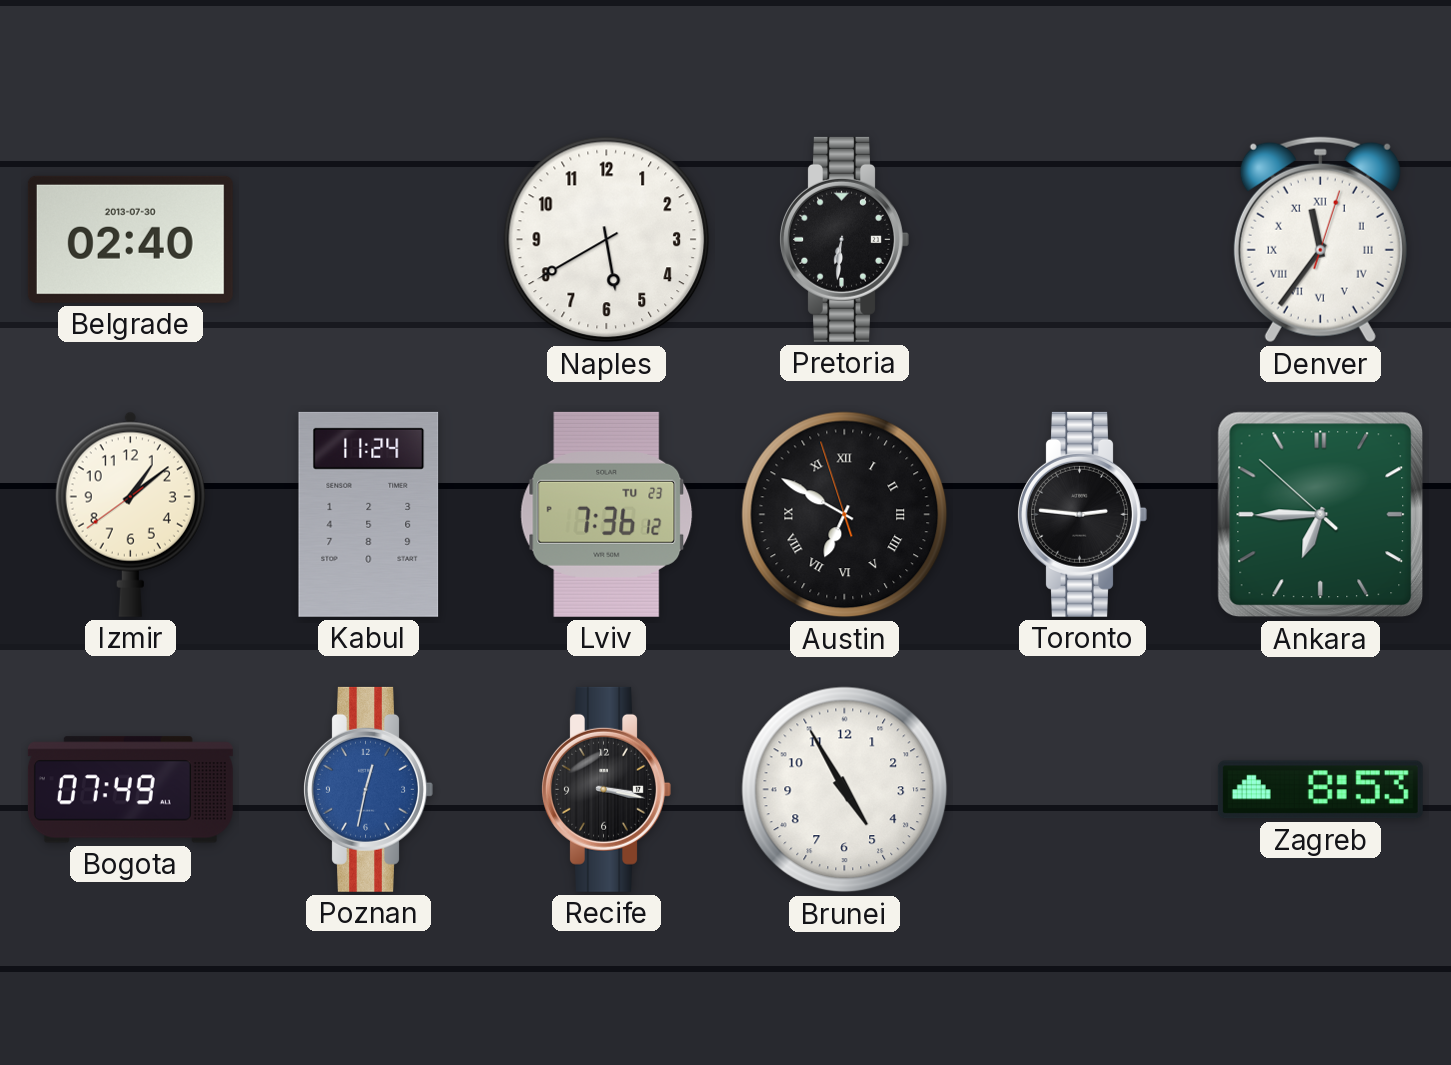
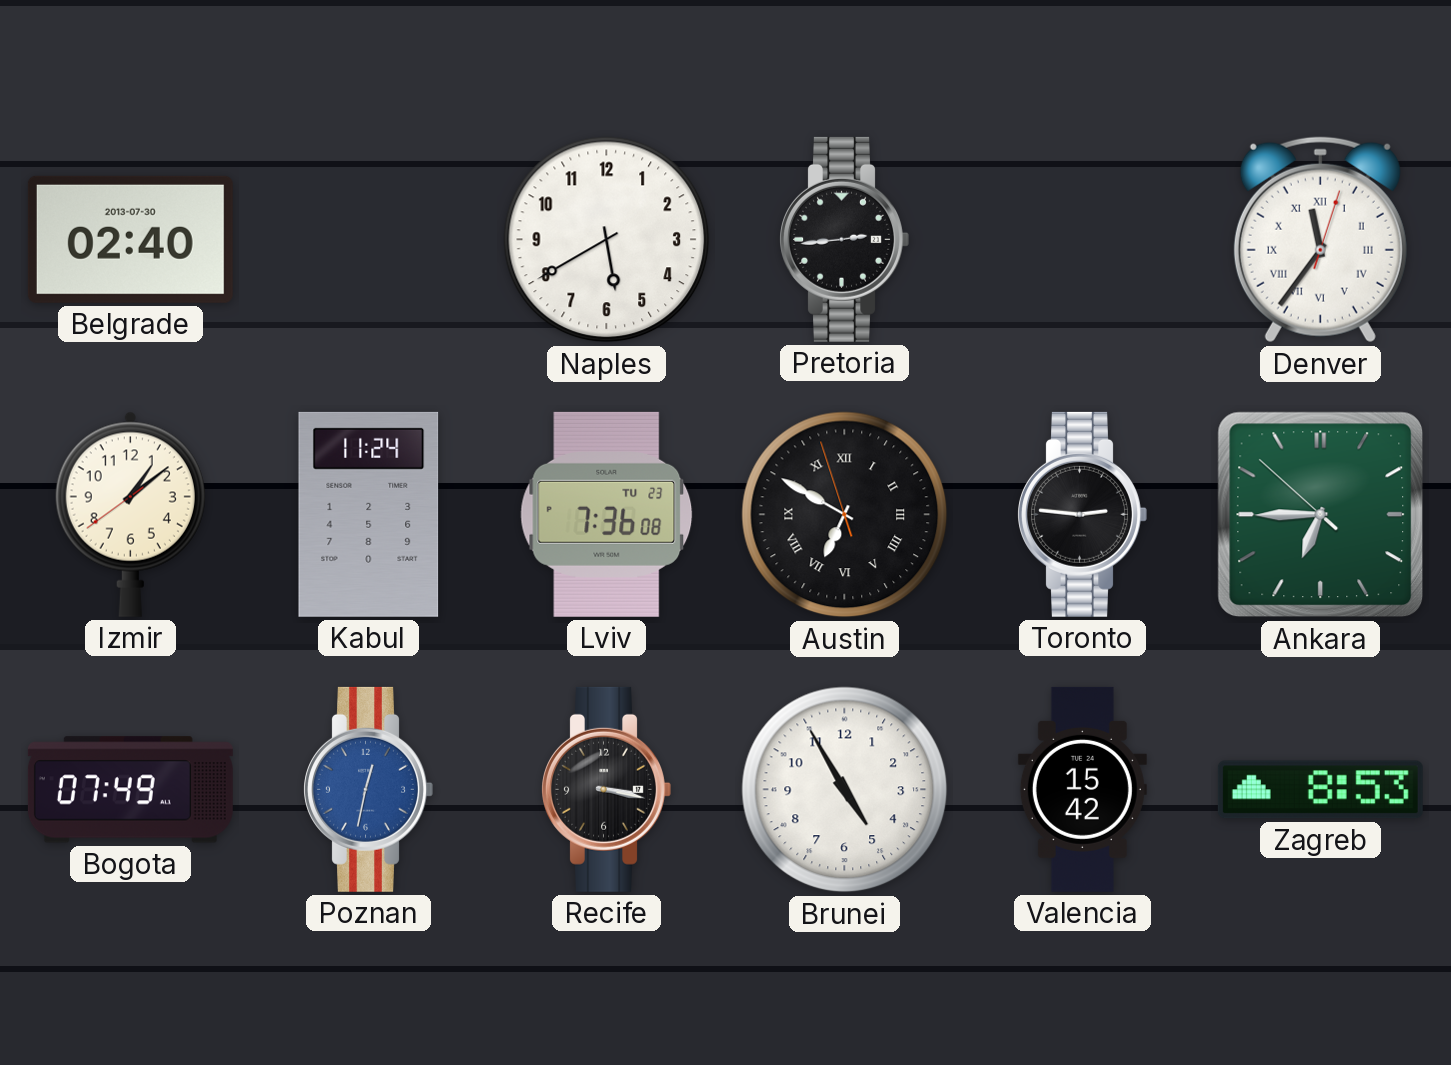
Pretoria: 6:31 -> 2:44
Lviv: 7:36:12 -> 7:36:08
Valencia: none -> 15:42
